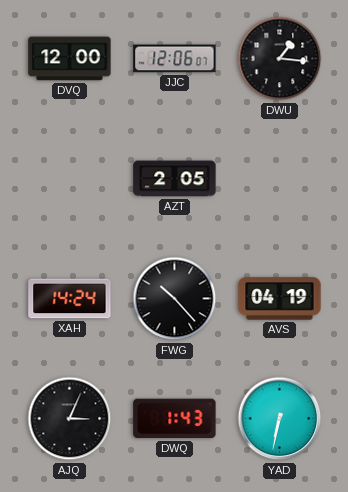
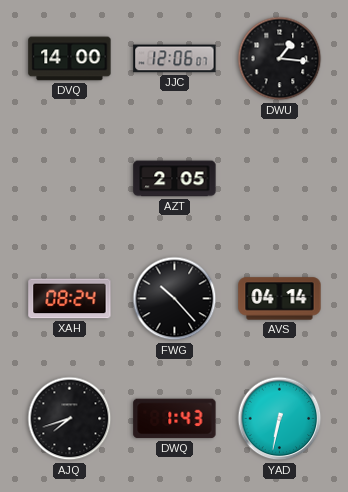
DVQ: 12:00 -> 14:00
XAH: 14:24 -> 08:24
AVS: 04:19 -> 04:14
AJQ: 3:04 -> 7:42
